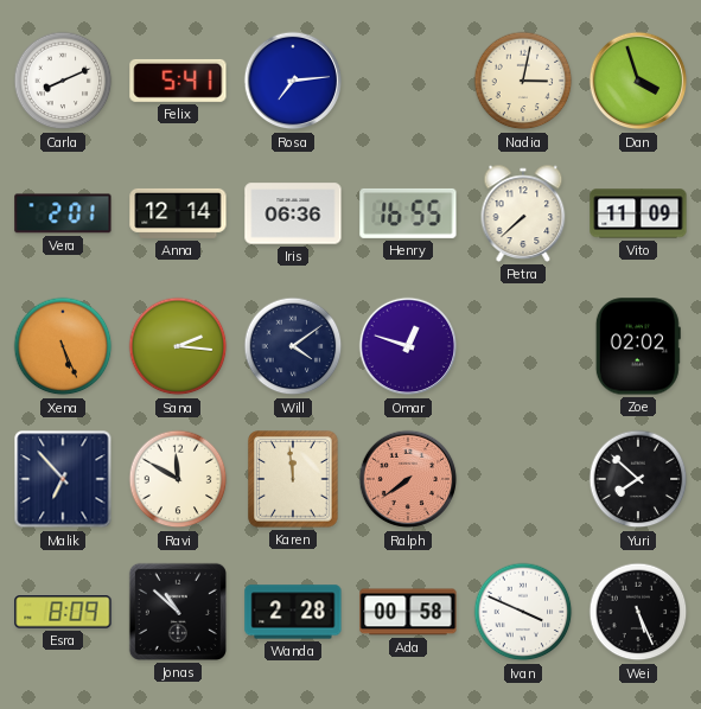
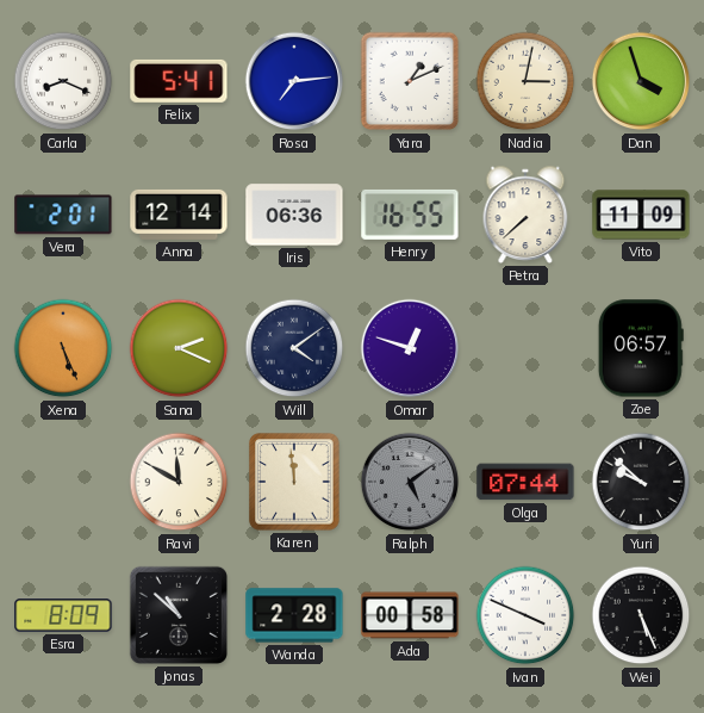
Carla: 8:11 -> 8:19
Yara: none -> 1:11
Sana: 2:16 -> 2:19
Zoe: 02:02 -> 06:57
Malik: 6:53 -> none
Ralph: 7:39 -> 5:09
Ralph dial: salmon -> grey
Olga: none -> 07:44
Yuri: 7:52 -> 9:52
